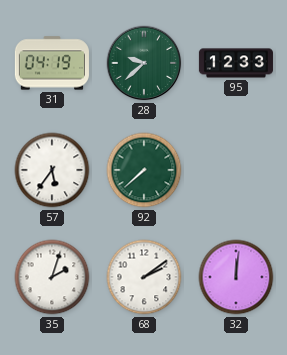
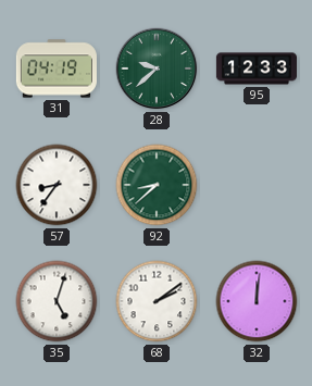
57: 5:36 -> 8:36
92: 7:38 -> 8:38
35: 2:03 -> 5:03
